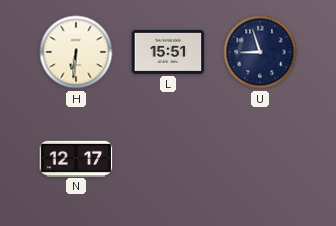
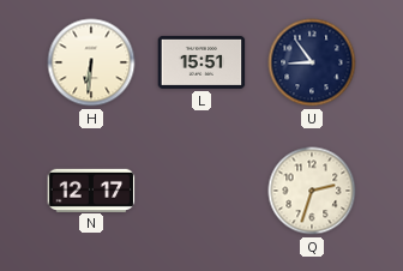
U: 8:57 -> 8:54
Q: none -> 2:33
